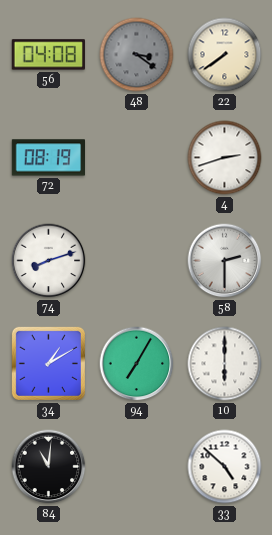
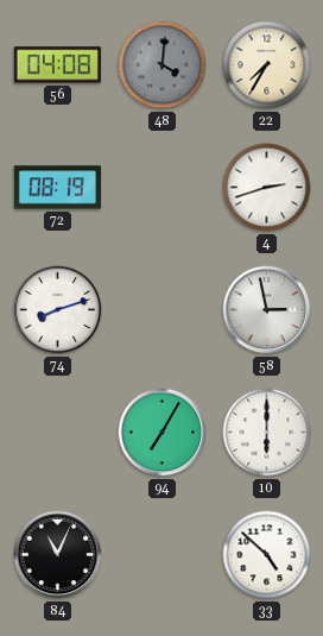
48: 3:21 -> 4:01
22: 7:39 -> 7:35
58: 2:30 -> 2:58
34: 1:10 -> none
84: 11:01 -> 11:04
